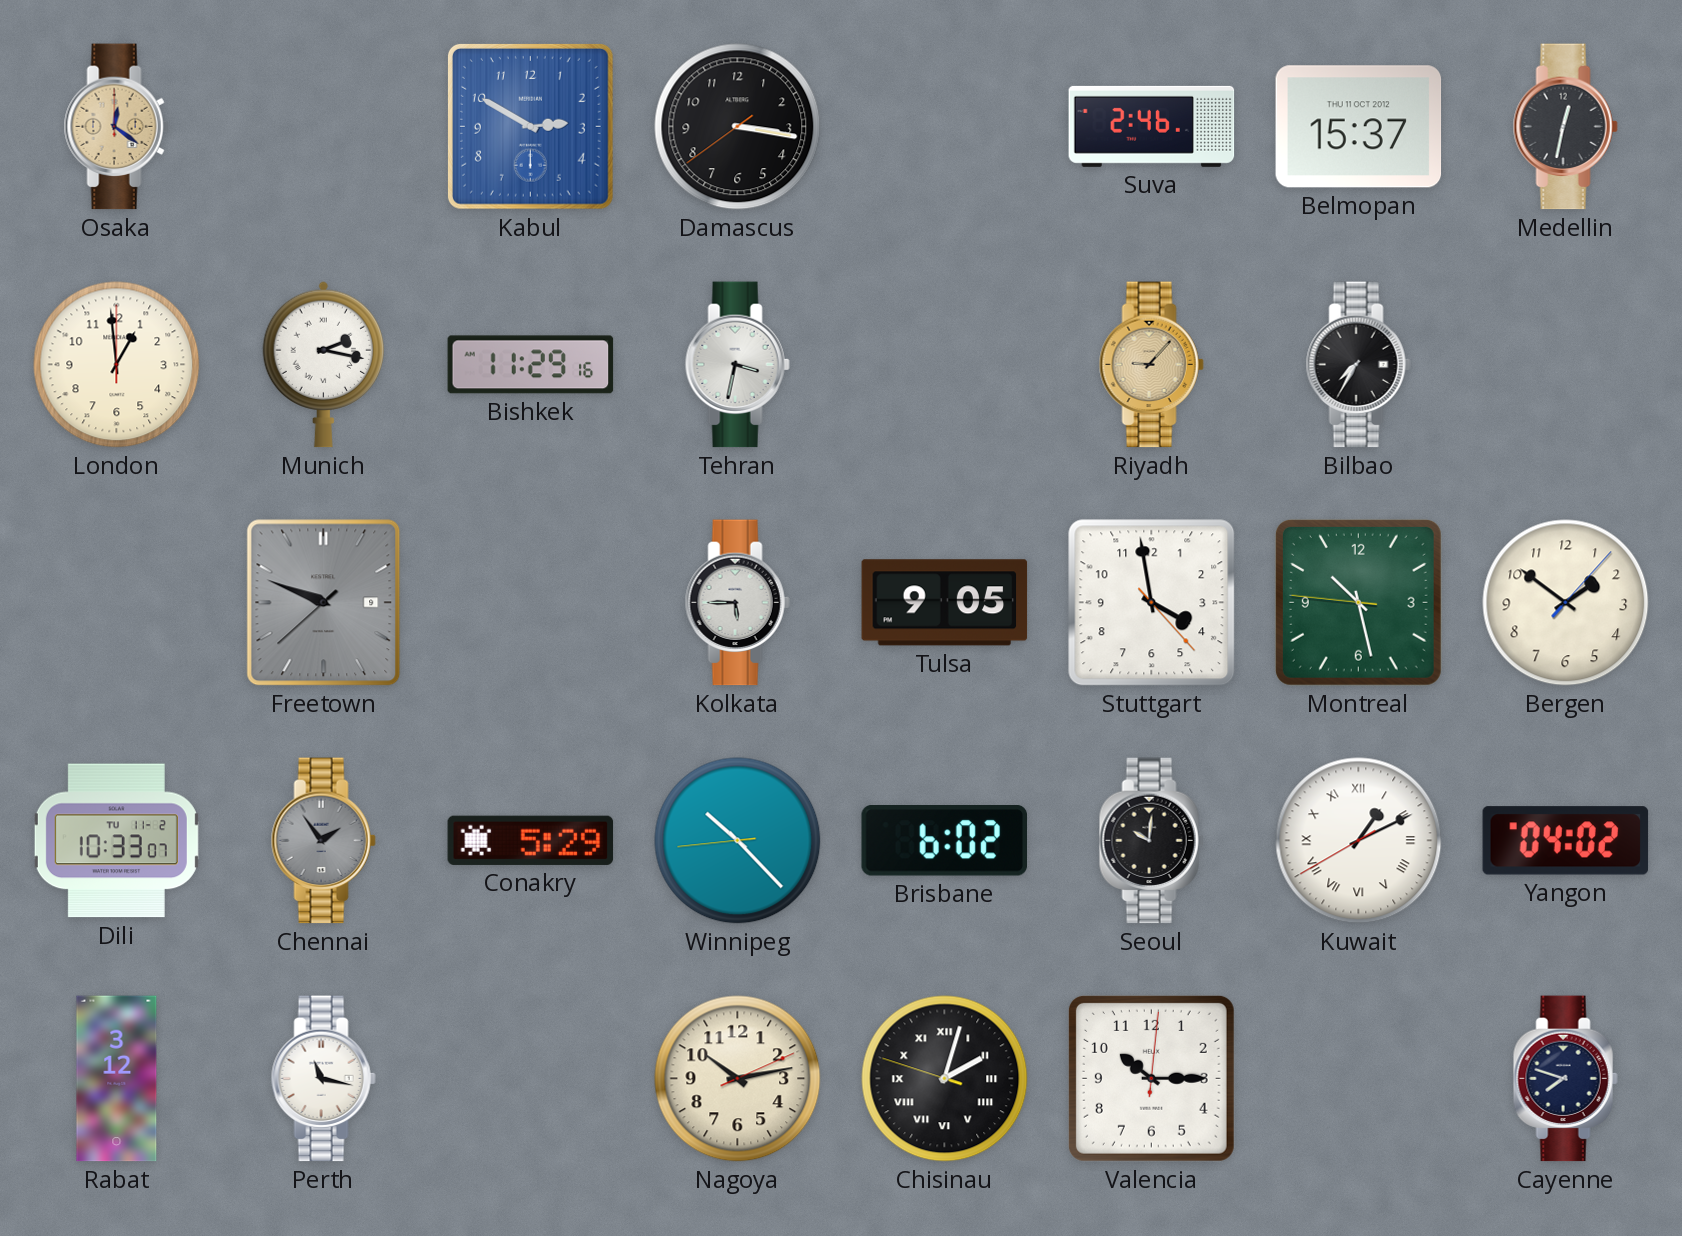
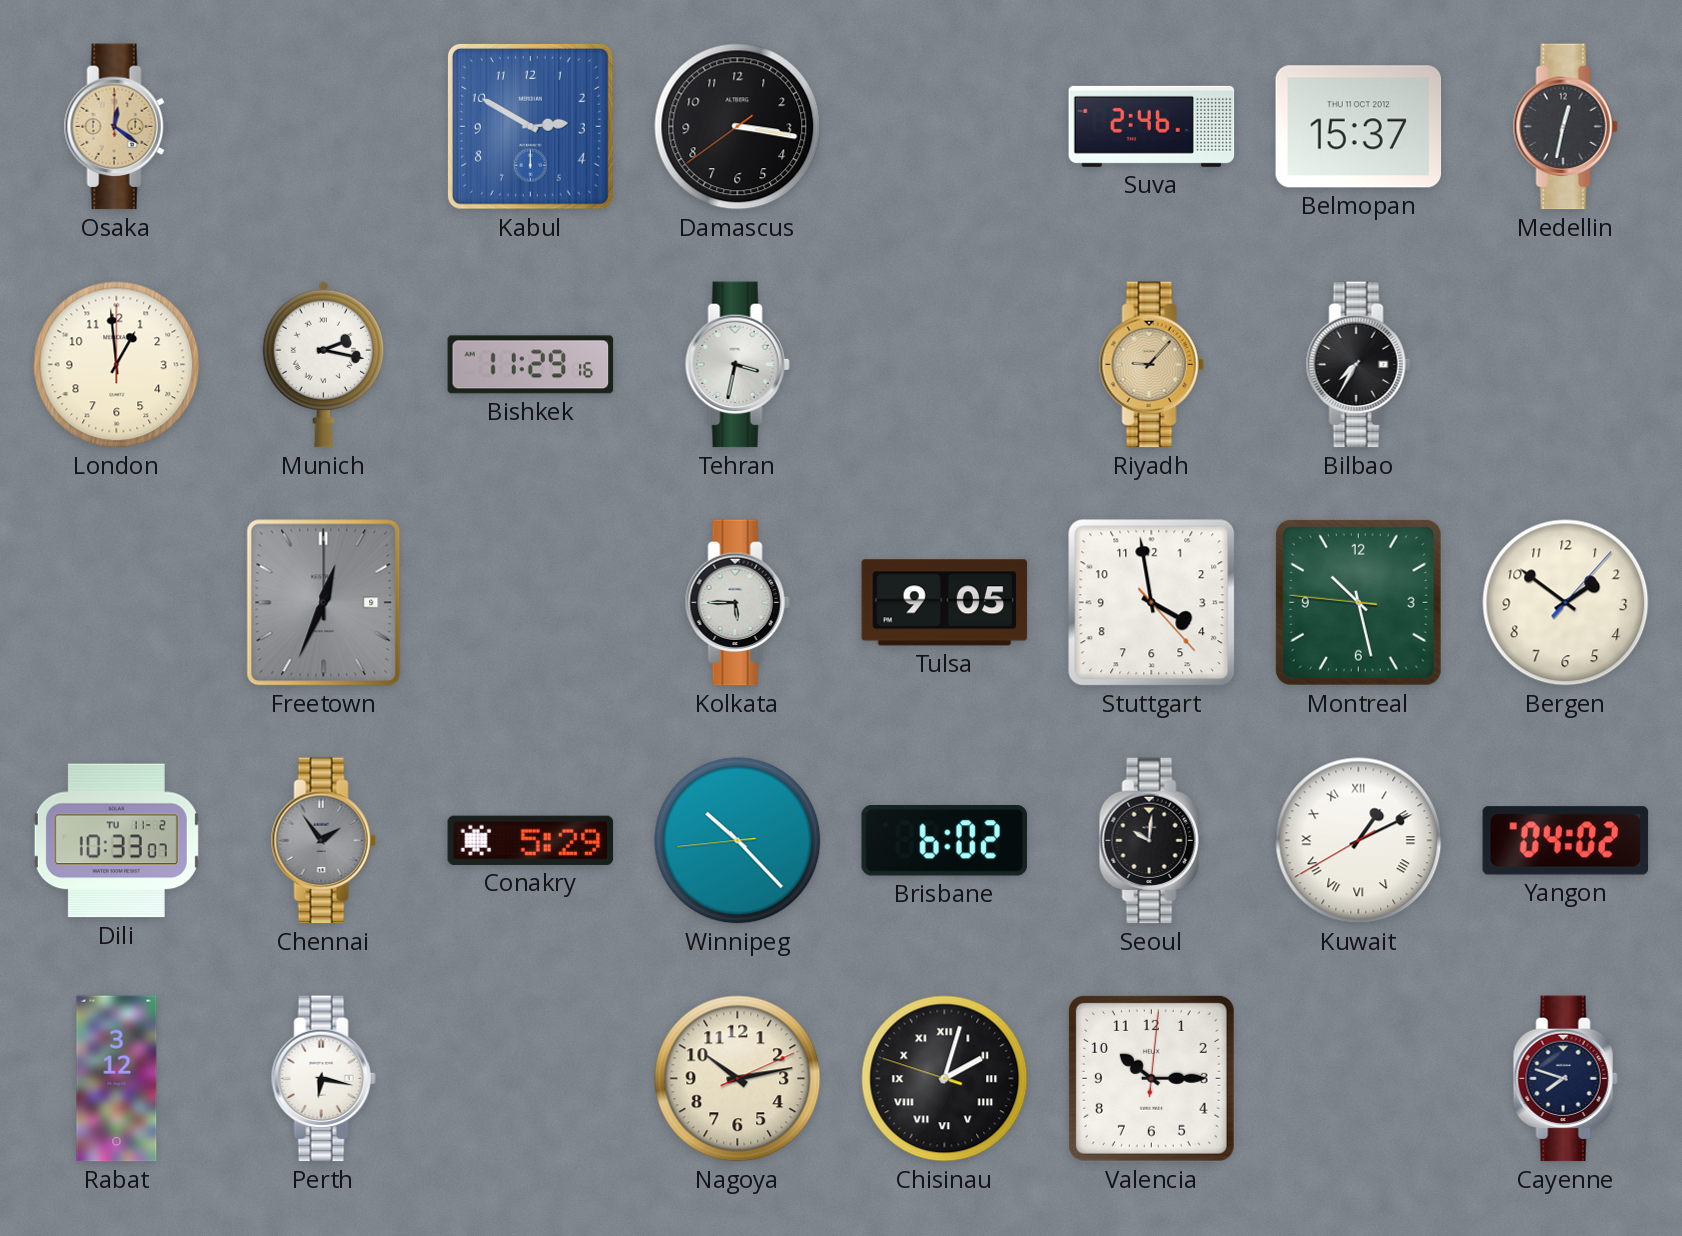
Freetown: 9:48 -> 12:34
Perth: 11:17 -> 6:17
